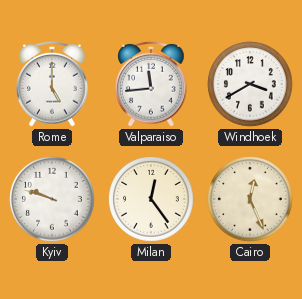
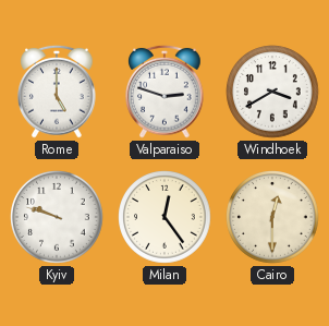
Valparaiso: 11:44 -> 2:48
Cairo: 12:26 -> 12:30
